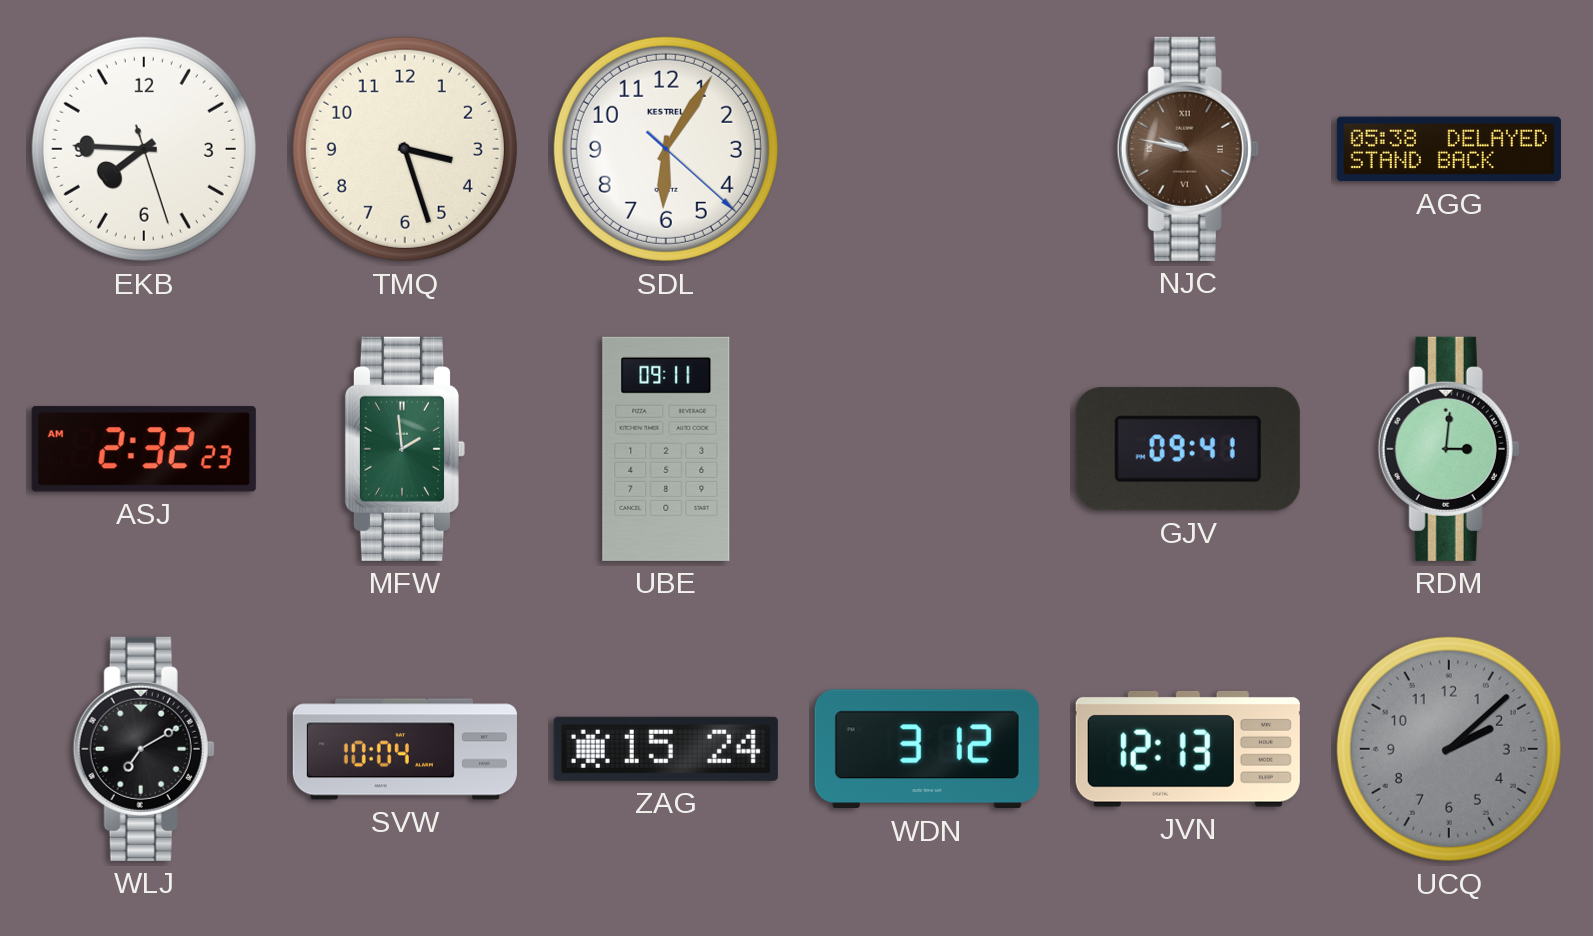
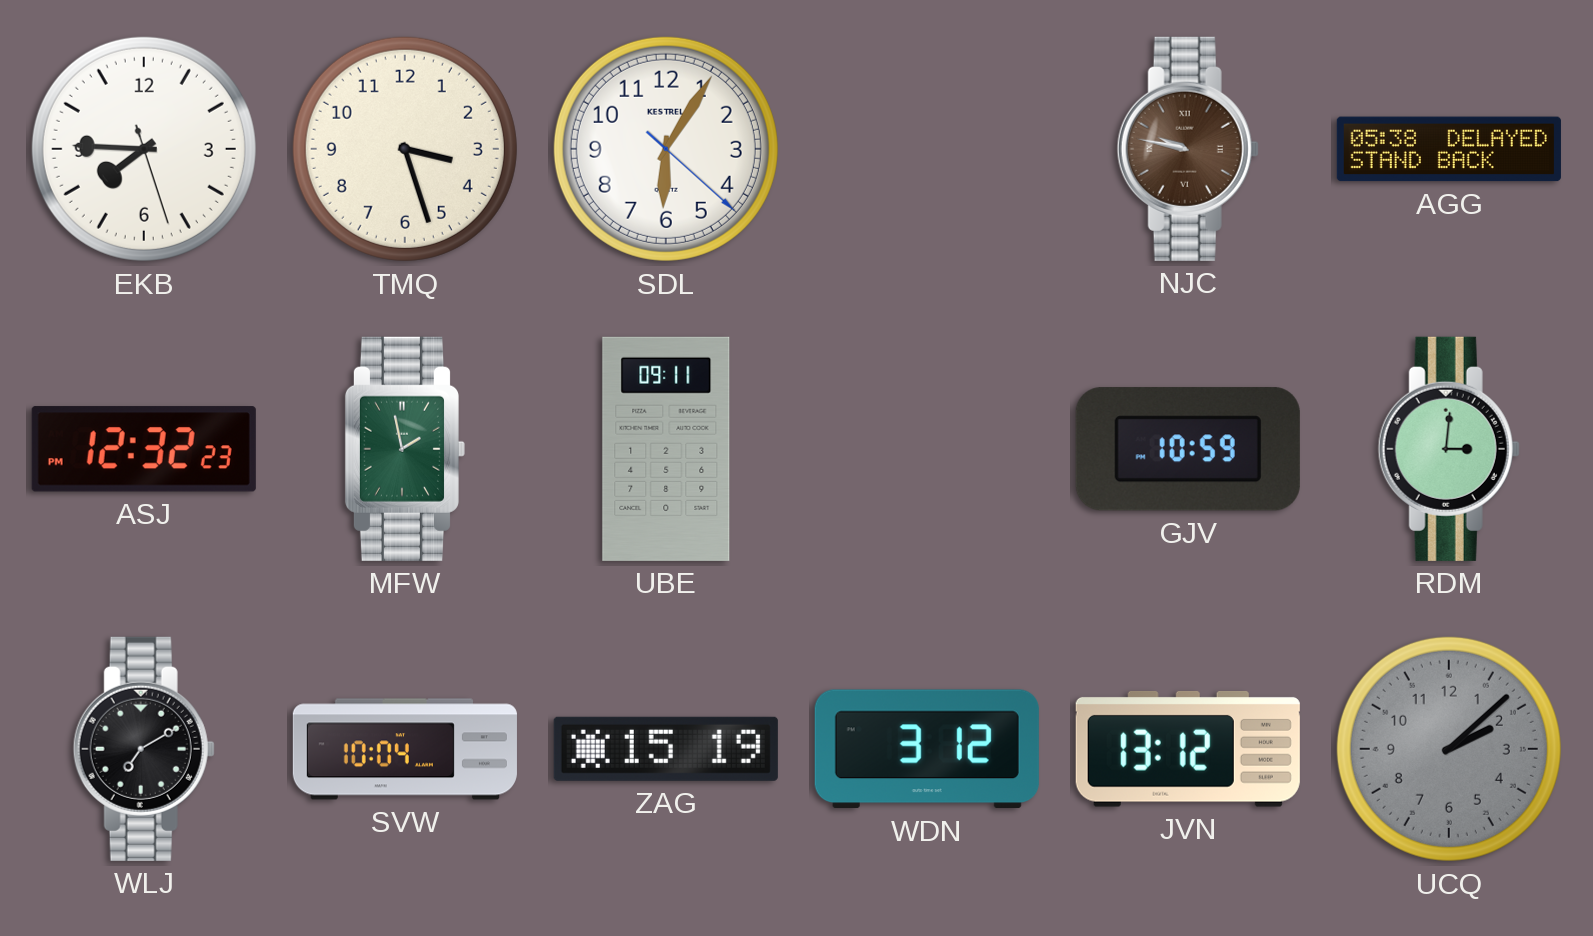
ASJ: 2:32 -> 12:32
MFW: 1:59 -> 1:58
GJV: 09:41 -> 10:59
ZAG: 15:24 -> 15:19
JVN: 12:13 -> 13:12
